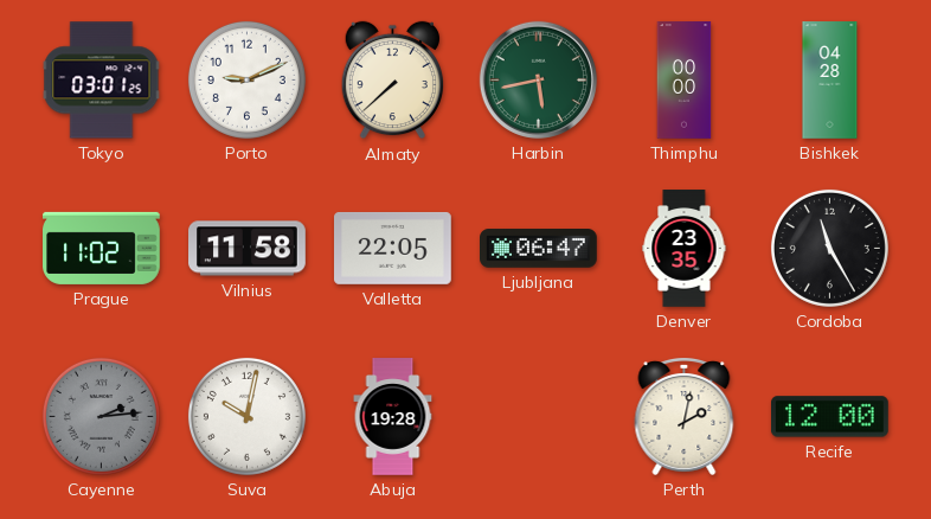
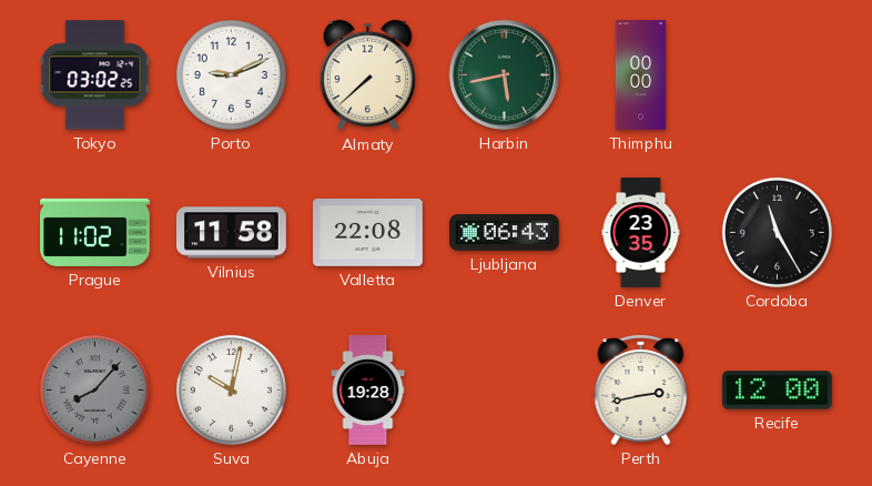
Tokyo: 03:01 -> 03:02
Bishkek: 04:28 -> none
Valletta: 22:05 -> 22:08
Ljubljana: 06:47 -> 06:43
Cayenne: 2:14 -> 8:07
Perth: 2:02 -> 2:43
